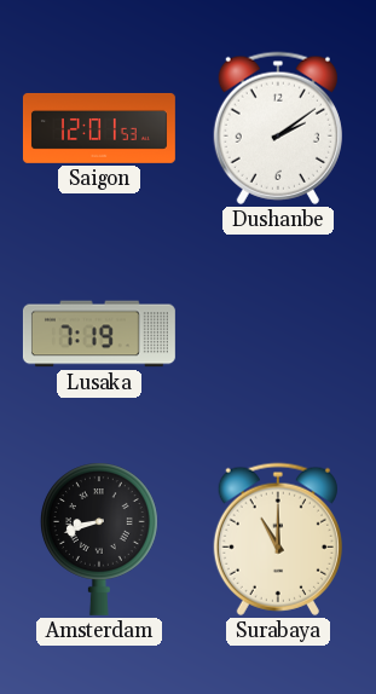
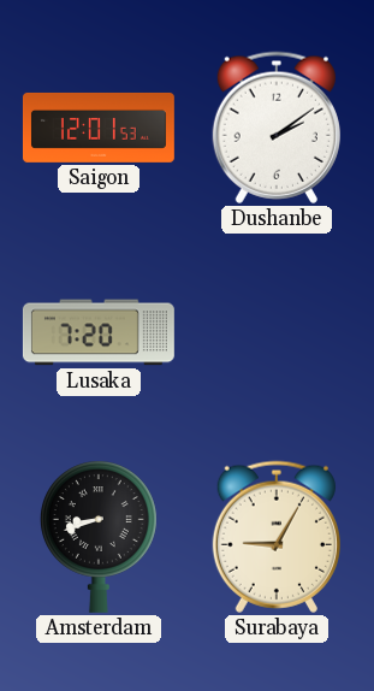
Lusaka: 7:19 -> 7:20
Surabaya: 11:00 -> 9:05
